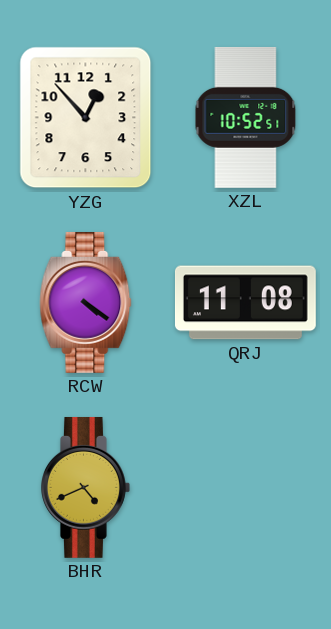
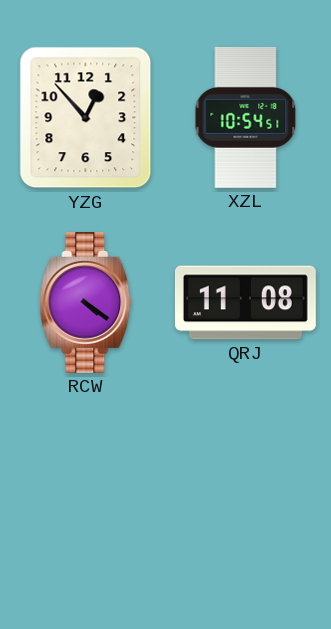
XZL: 10:52 -> 10:54
BHR: 4:41 -> none
